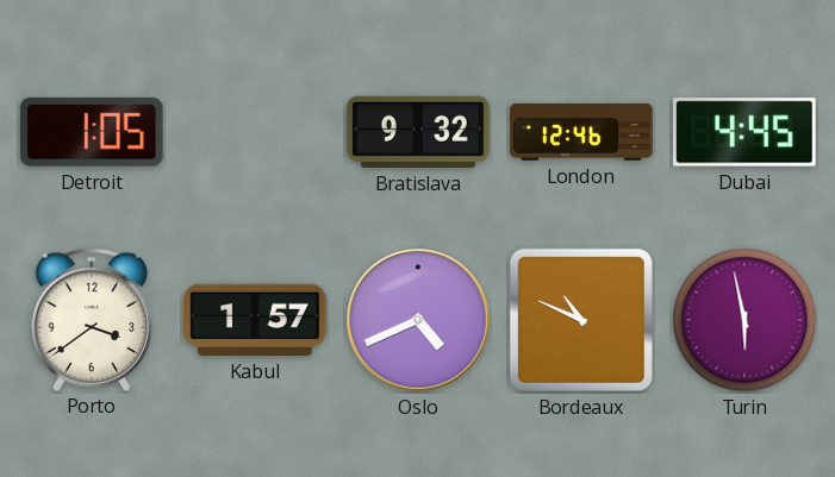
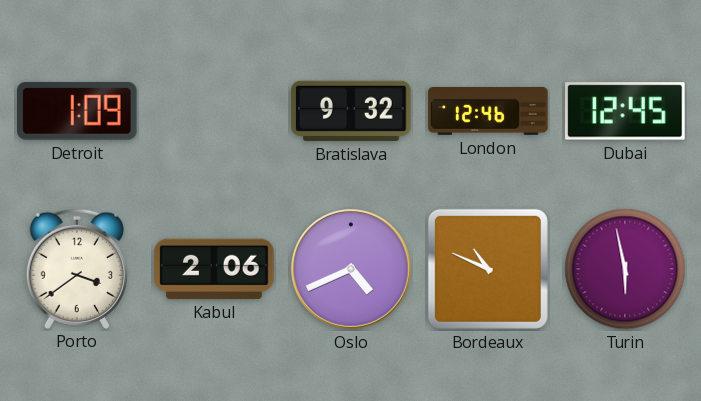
Detroit: 1:05 -> 1:09
Dubai: 4:45 -> 12:45
Kabul: 1:57 -> 2:06
